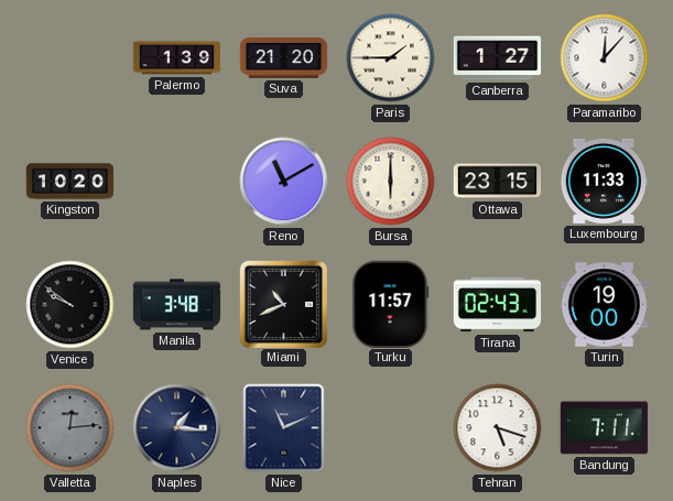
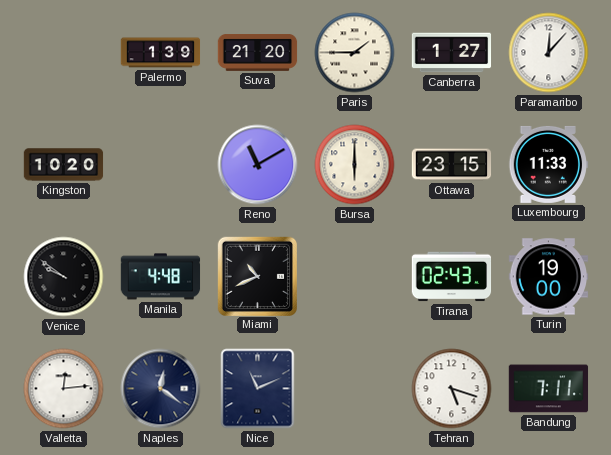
Manila: 3:48 -> 4:48
Turku: 11:57 -> none
Valletta dial: grey -> white
Naples: 1:16 -> 12:21
